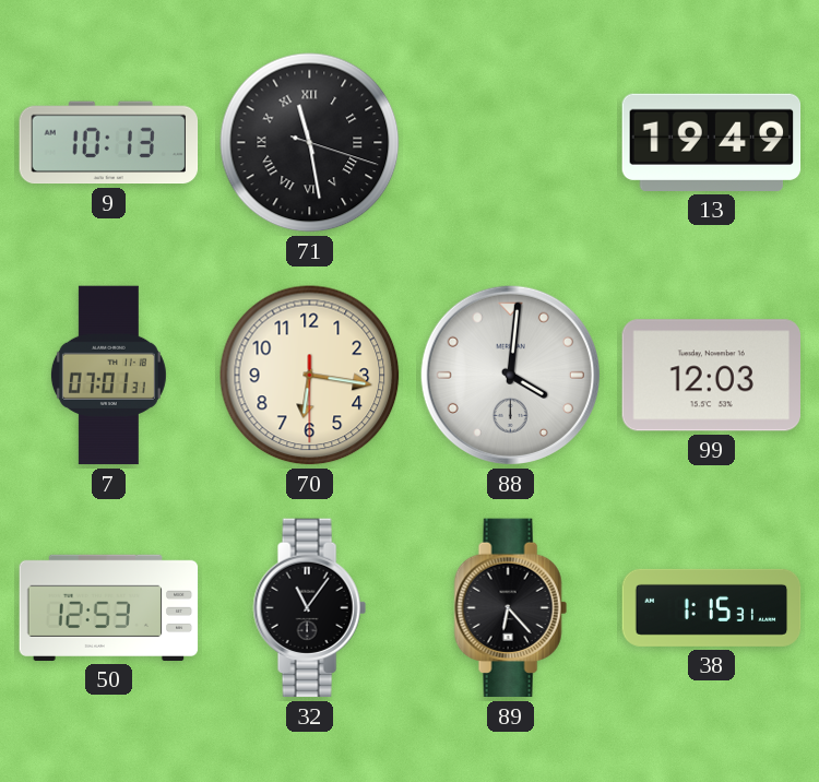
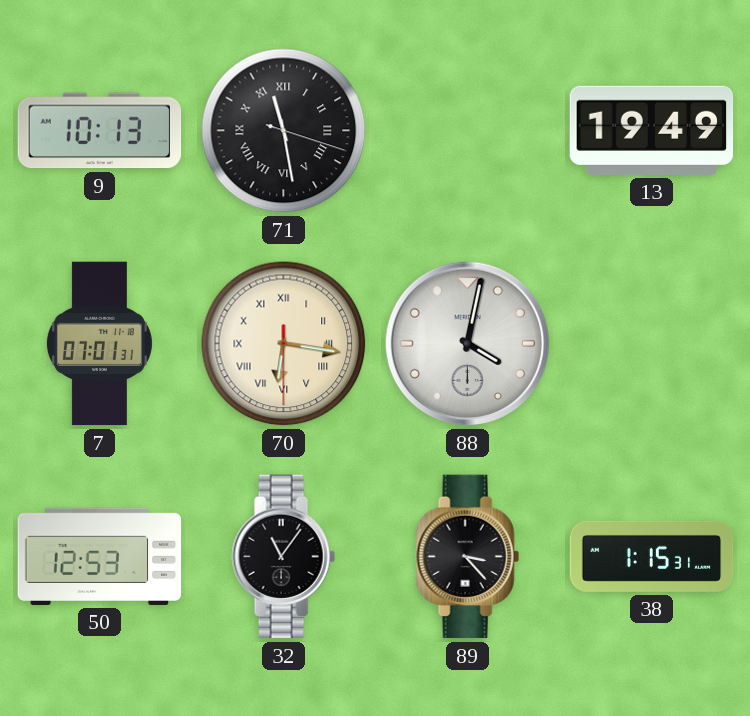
70 numerals: Arabic -> Roman
88: 4:01 -> 4:02
99: 12:03 -> none
89: 6:23 -> 3:23
